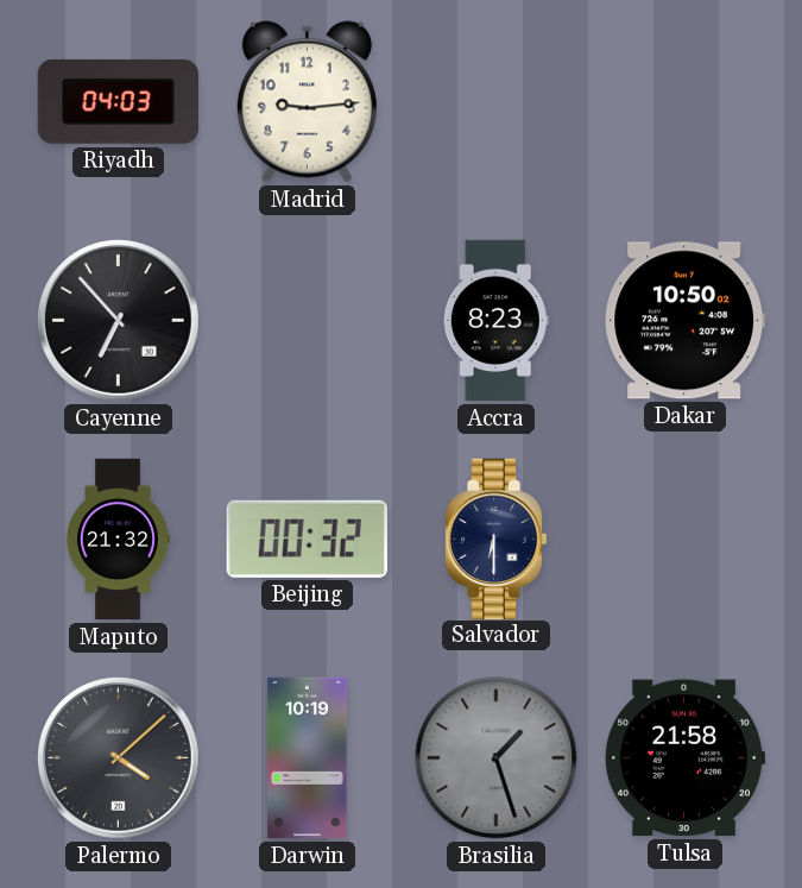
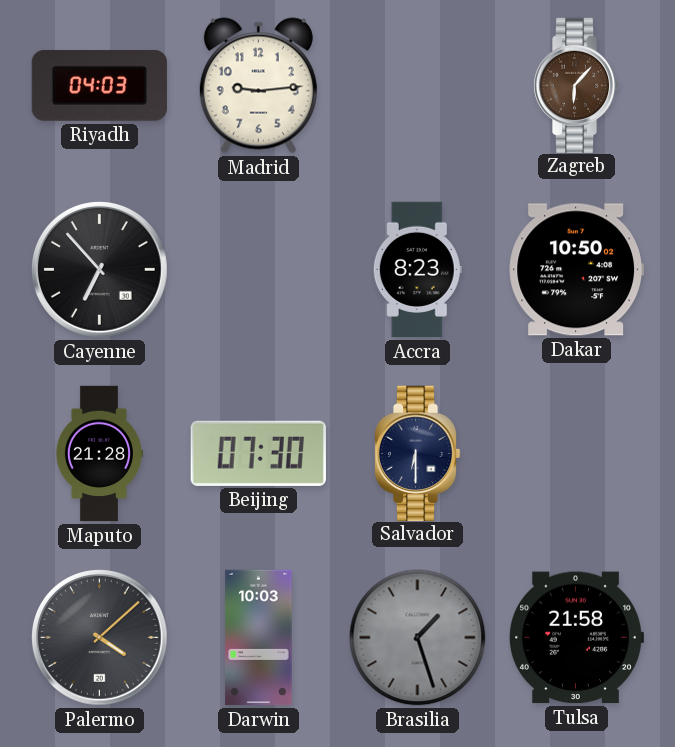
Zagreb: none -> 6:07
Maputo: 21:32 -> 21:28
Beijing: 00:32 -> 07:30
Darwin: 10:19 -> 10:03
